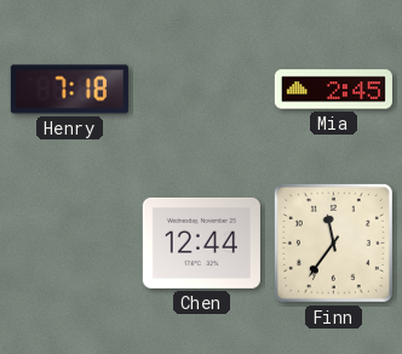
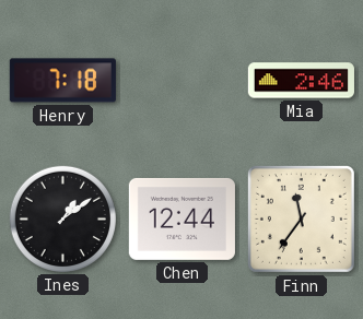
Mia: 2:45 -> 2:46
Ines: none -> 1:09
